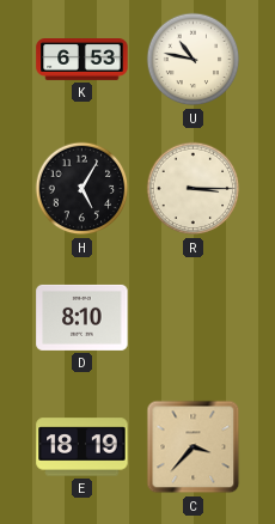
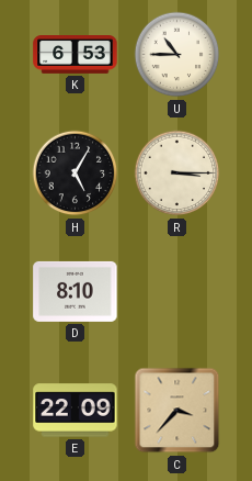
U: 10:47 -> 10:45
E: 18:19 -> 22:09
